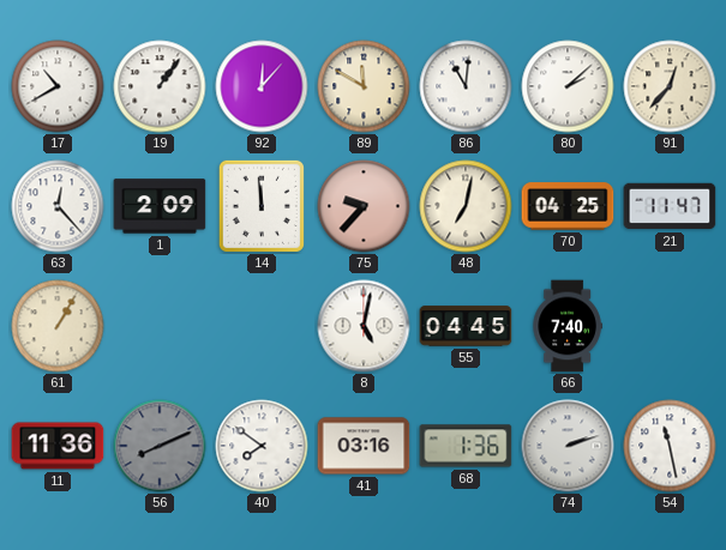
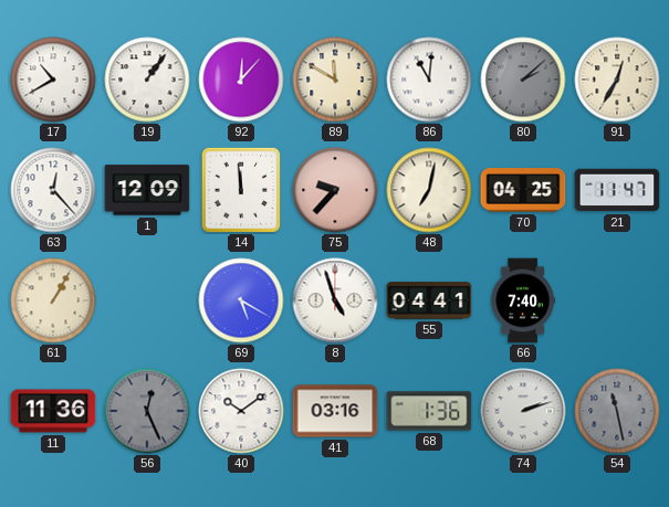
80 dial: white -> grey
91: 12:37 -> 12:35
1: 2:09 -> 12:09
69: none -> 5:20
8: 5:02 -> 4:57
55: 04:45 -> 04:41
56: 8:11 -> 12:26
40: 7:51 -> 10:09
54 dial: white -> grey
